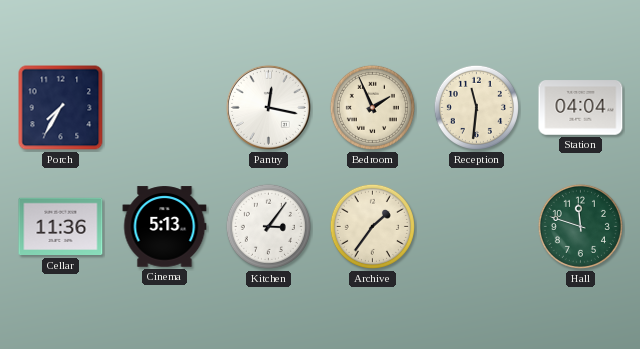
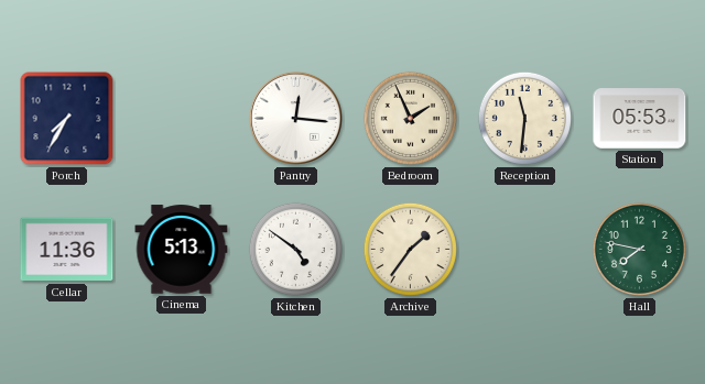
Pantry: 12:17 -> 12:16
Station: 04:04 -> 05:53
Kitchen: 3:06 -> 4:51
Hall: 11:48 -> 7:47
